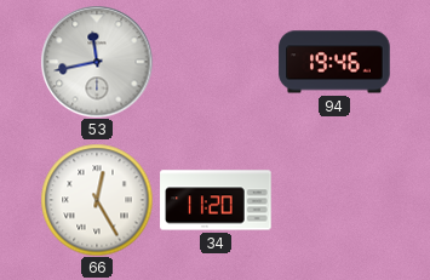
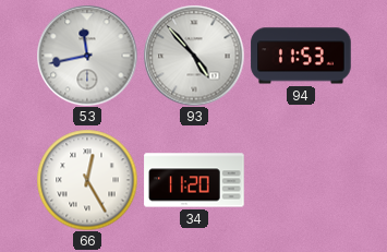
93: none -> 4:53
94: 19:46 -> 11:53
